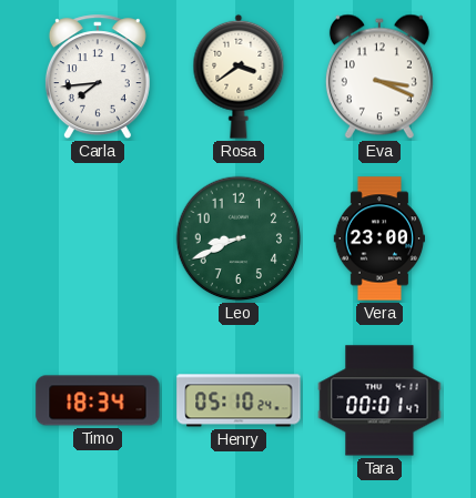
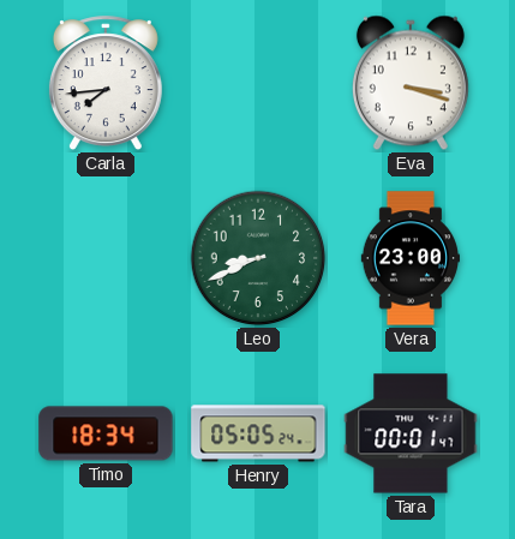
Rosa: 3:39 -> none
Eva: 3:19 -> 3:18
Henry: 05:10 -> 05:05
